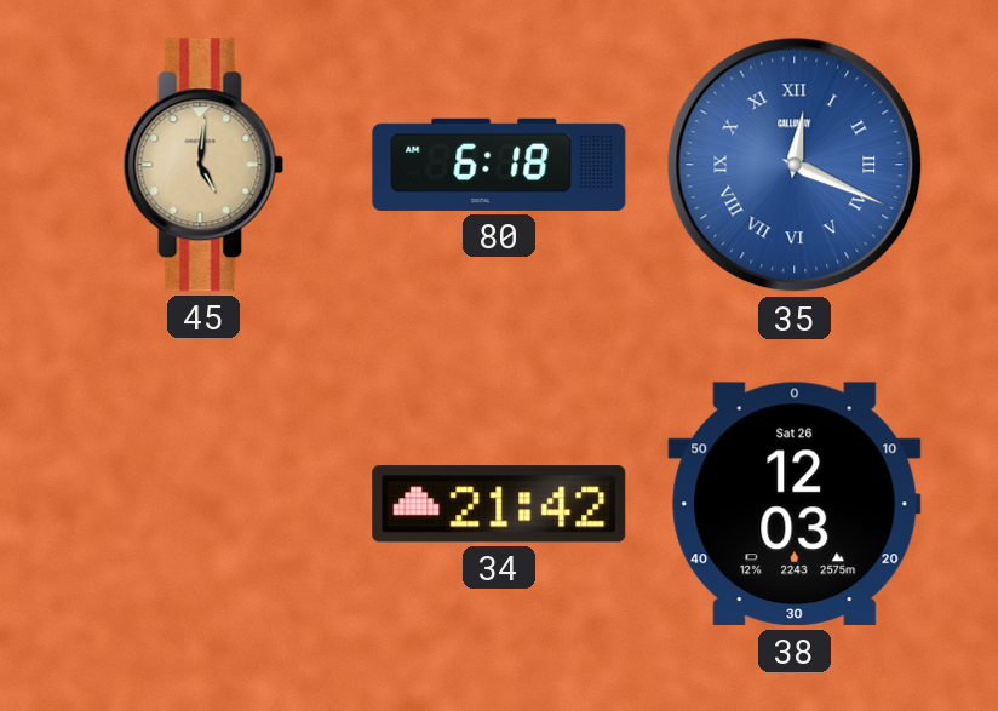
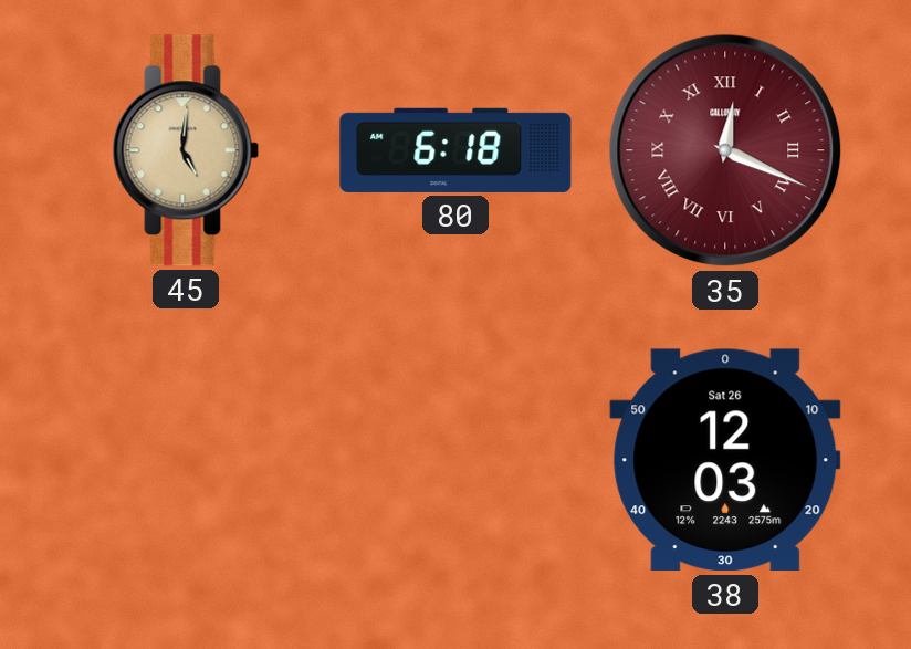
35 dial: blue -> burgundy
34: 21:42 -> none
